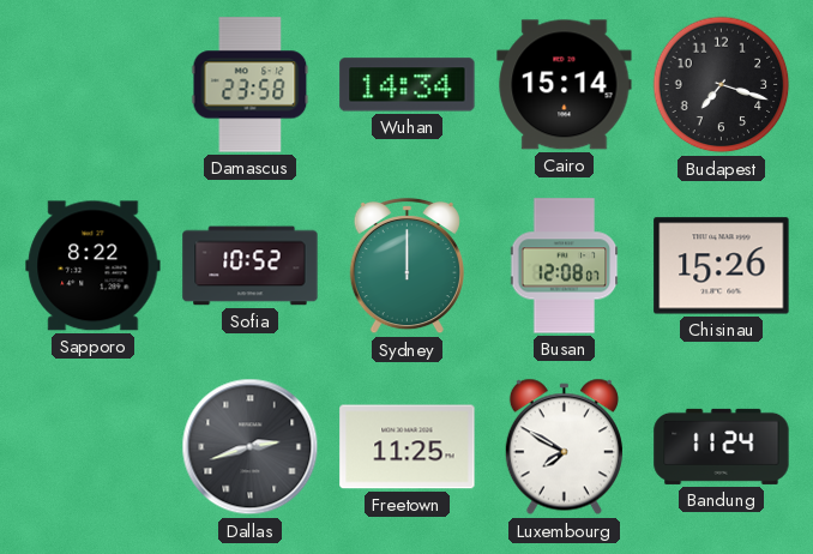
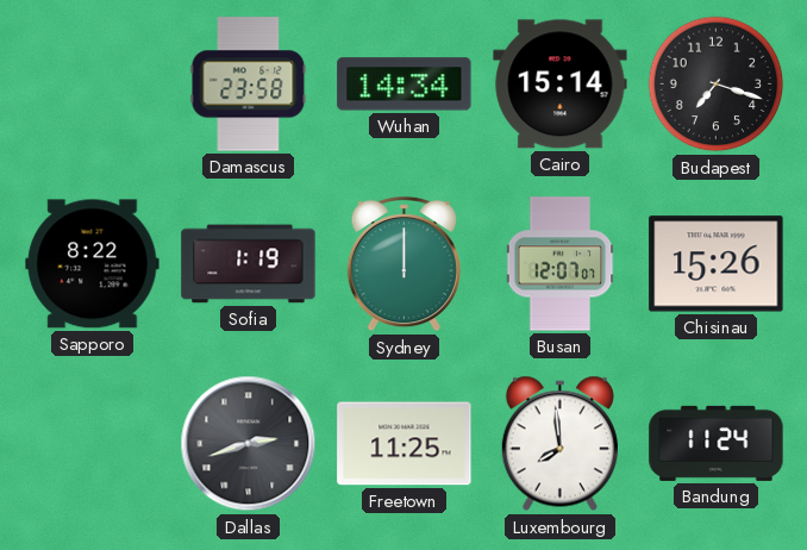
Sofia: 10:52 -> 1:19
Busan: 12:08 -> 12:07
Luxembourg: 7:50 -> 7:59
